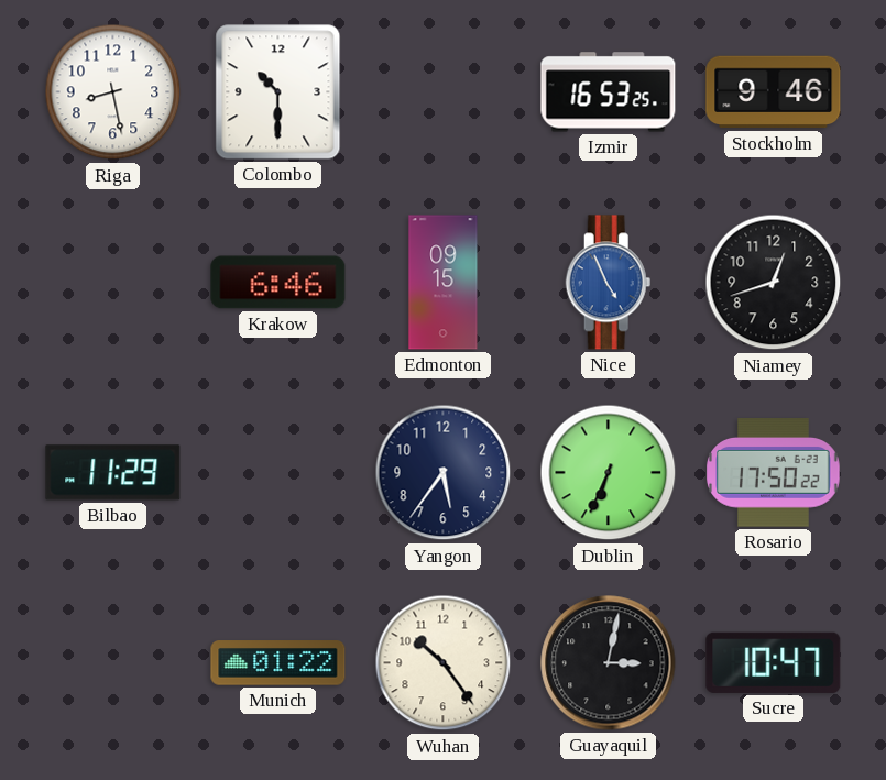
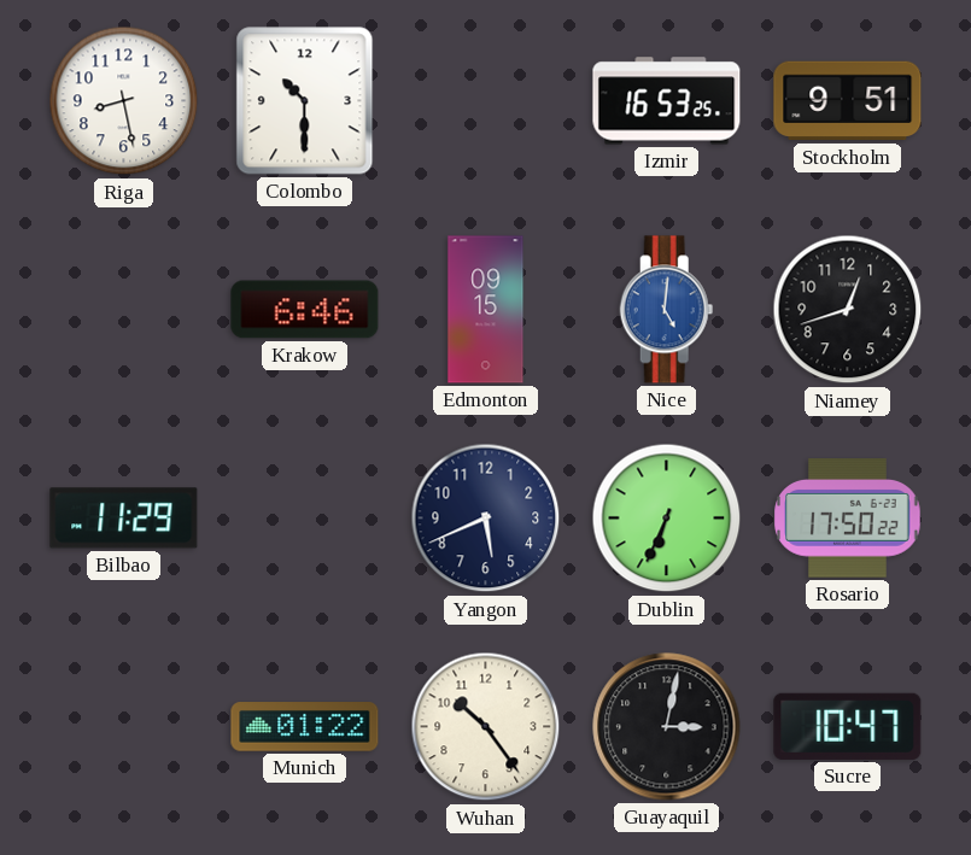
Stockholm: 9:46 -> 9:51
Nice: 4:56 -> 5:01
Yangon: 5:36 -> 5:41
